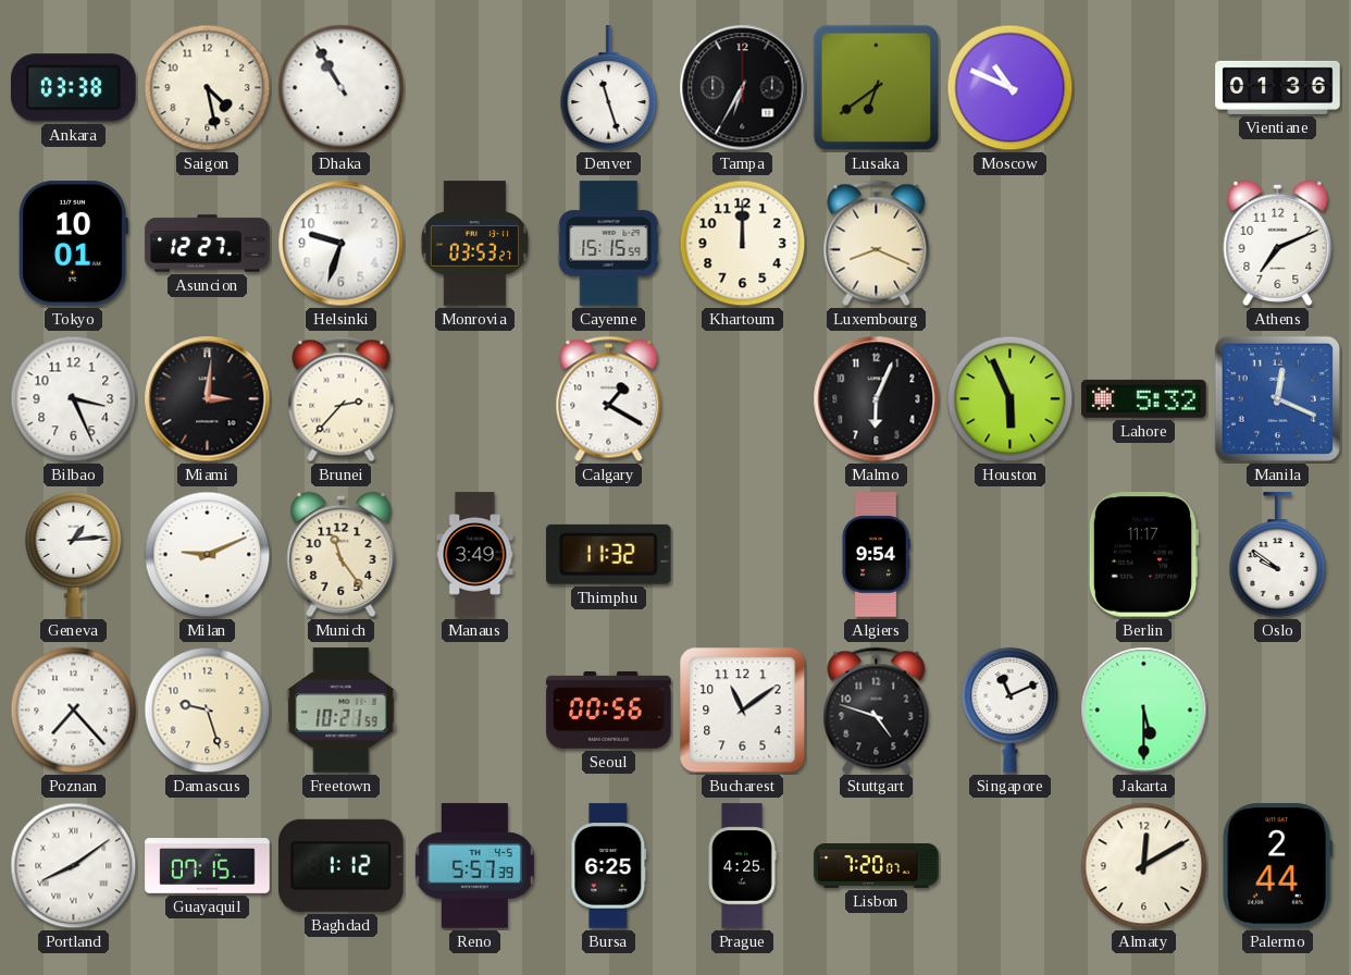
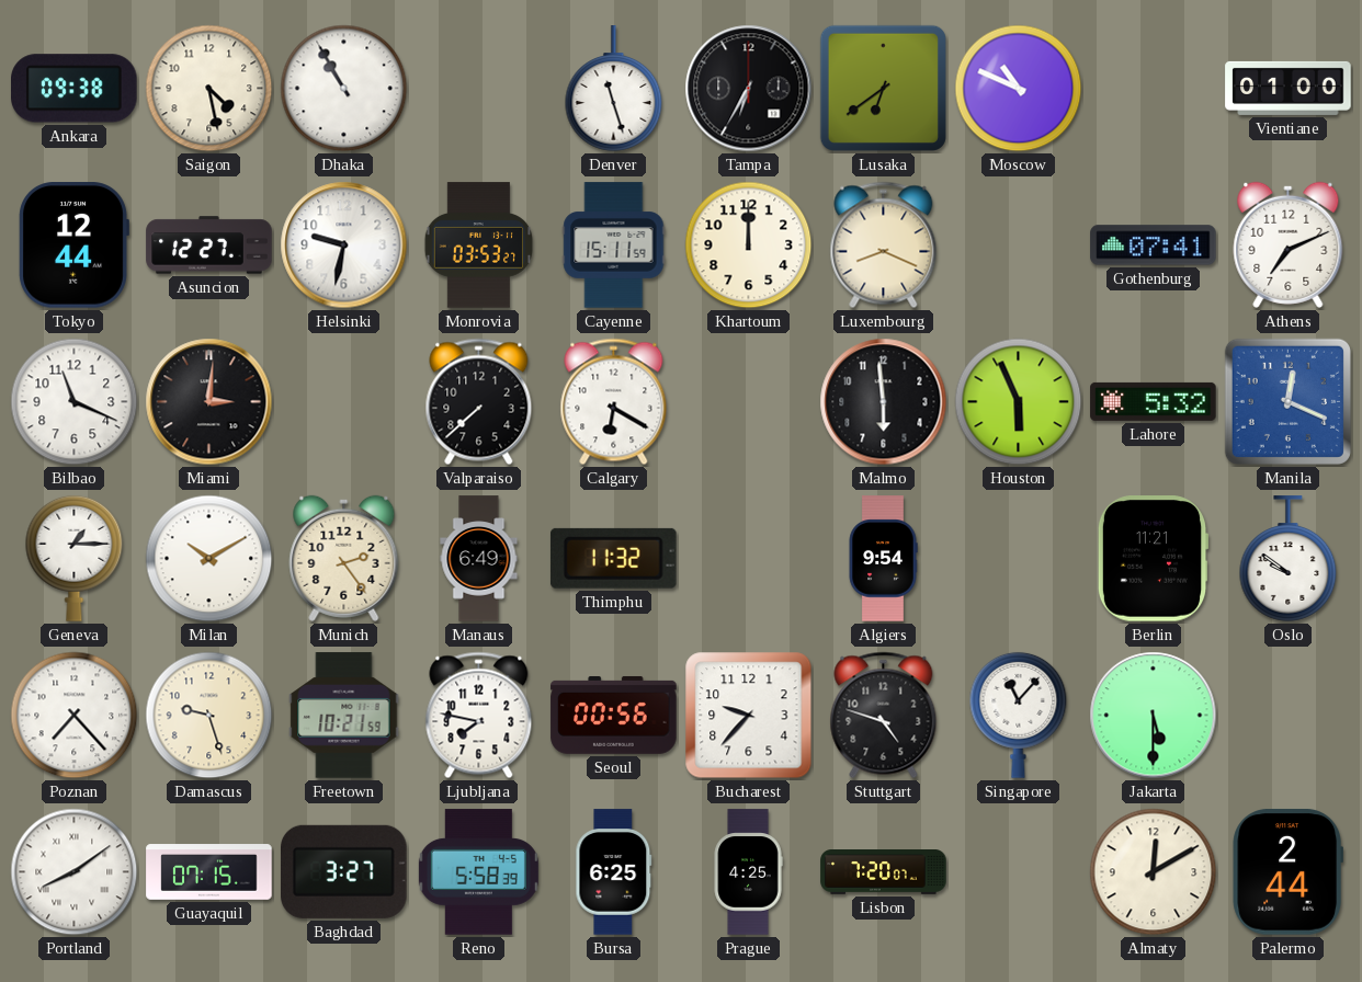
Ankara: 03:38 -> 09:38
Vientiane: 01:36 -> 01:00
Tokyo: 10:01 -> 12:44
Helsinki: 9:33 -> 9:32
Cayenne: 15:15 -> 15:11
Gothenburg: none -> 07:41
Bilbao: 3:26 -> 11:19
Brunei: 2:37 -> none
Valparaiso: none -> 7:38
Calgary: 1:20 -> 6:20
Malmo: 6:04 -> 5:59
Geneva: 1:14 -> 1:15
Milan: 9:11 -> 10:10
Munich: 11:24 -> 2:24
Manaus: 3:49 -> 6:49
Berlin: 11:17 -> 11:21
Ljubljana: none -> 7:47
Bucharest: 11:09 -> 9:37
Singapore: 11:11 -> 11:07
Baghdad: 1:12 -> 3:27
Reno: 5:57 -> 5:58
